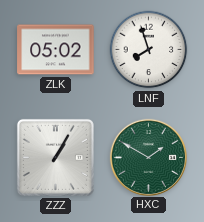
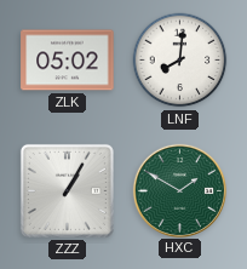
LNF: 7:57 -> 8:01
